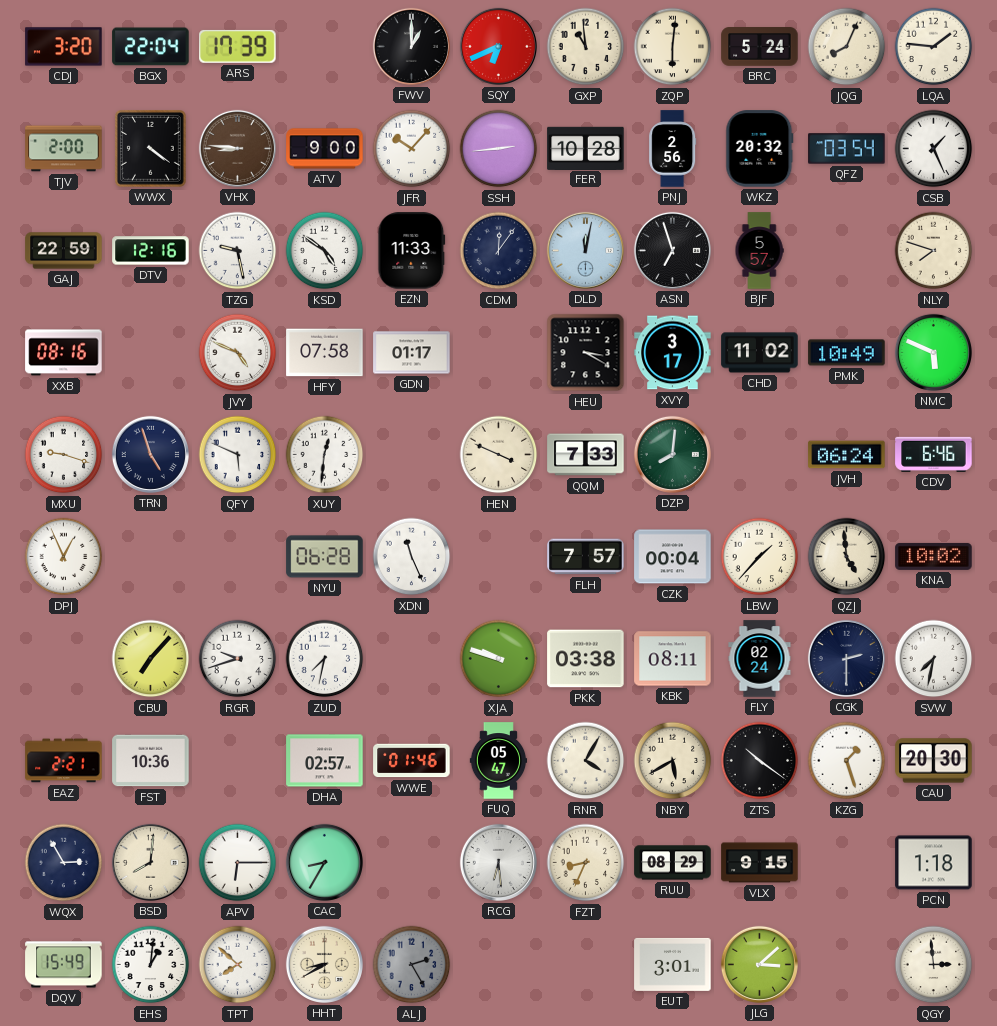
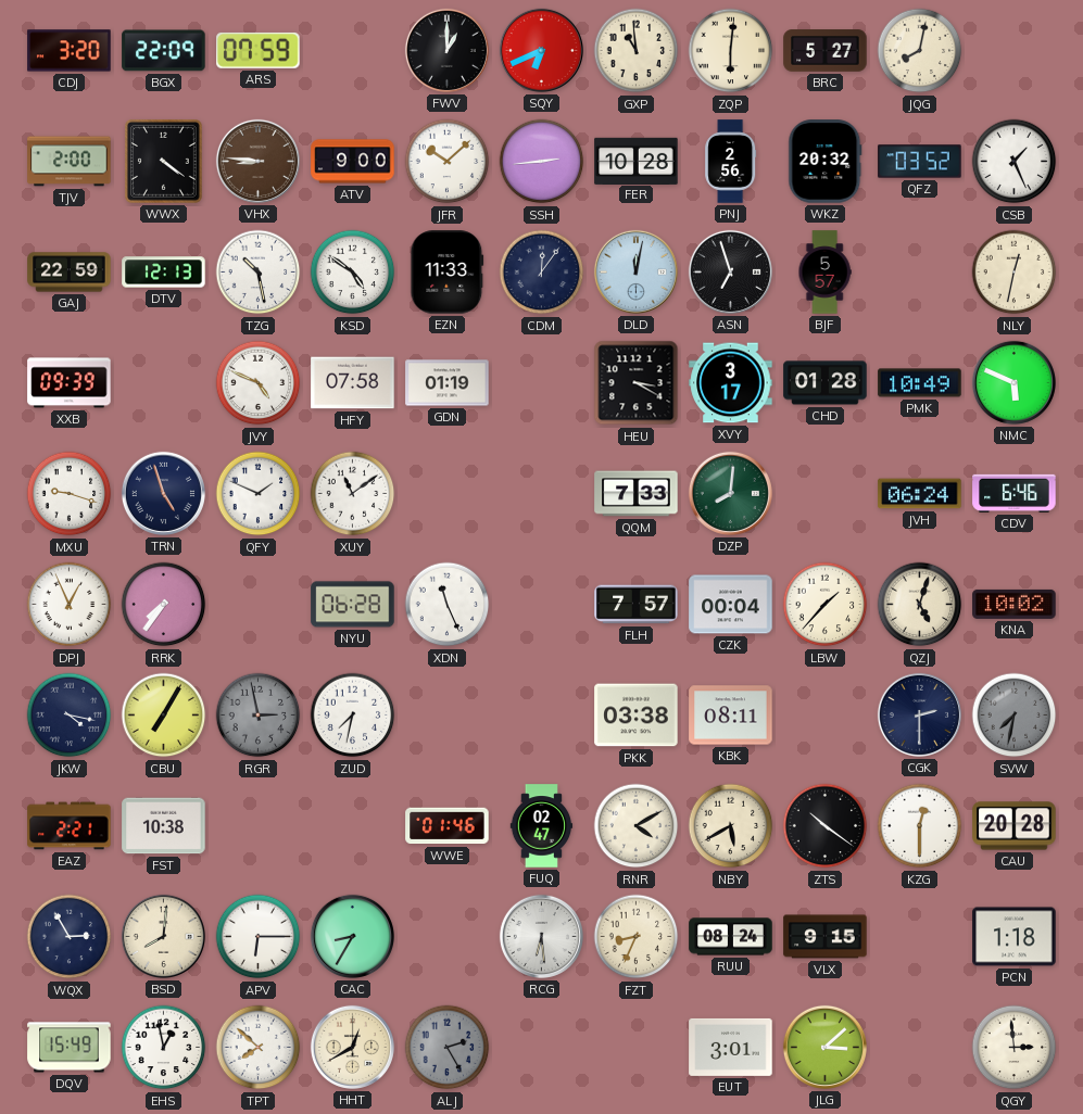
BGX: 22:04 -> 22:09
ARS: 17:39 -> 07:59
BRC: 5:24 -> 5:27
JQG: 8:04 -> 8:02
LQA: 1:46 -> none
JFR: 10:07 -> 10:08
QFZ: 03:54 -> 03:52
DTV: 12:16 -> 12:13
TZG: 9:28 -> 10:28
NLY: 7:48 -> 12:32
XXB: 08:16 -> 09:39
GDN: 01:17 -> 01:19
CHD: 11:02 -> 01:28
QFY: 5:49 -> 1:49
XUY: 12:31 -> 11:09
HEN: 3:49 -> none
RRK: none -> 7:36
QZJ: 4:59 -> 5:03
JKW: none -> 4:17
CBU: 7:07 -> 7:05
RGR: 9:42 -> 2:58
RGR dial: white -> grey
XJA: 9:48 -> none
FLY: 02:24 -> none
SVW dial: white -> grey
FST: 10:36 -> 10:38
DHA: 02:57 -> none
FUQ: 05:47 -> 02:47
RNR: 4:05 -> 4:10
KZG: 1:27 -> 12:30
CAU: 20:30 -> 20:28
RUU: 08:29 -> 08:24
EHS: 1:01 -> 12:58
HHT: 8:40 -> 12:40
